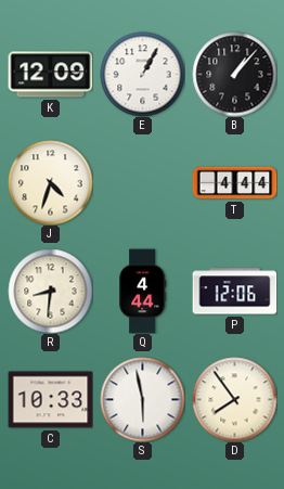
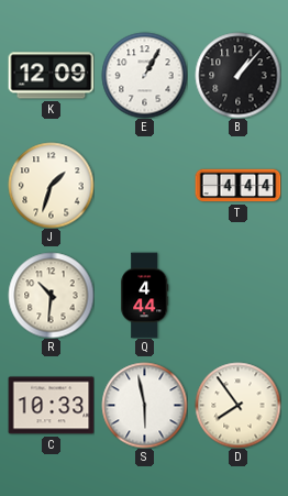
J: 4:33 -> 1:33
R: 8:31 -> 10:31
P: 12:06 -> none
